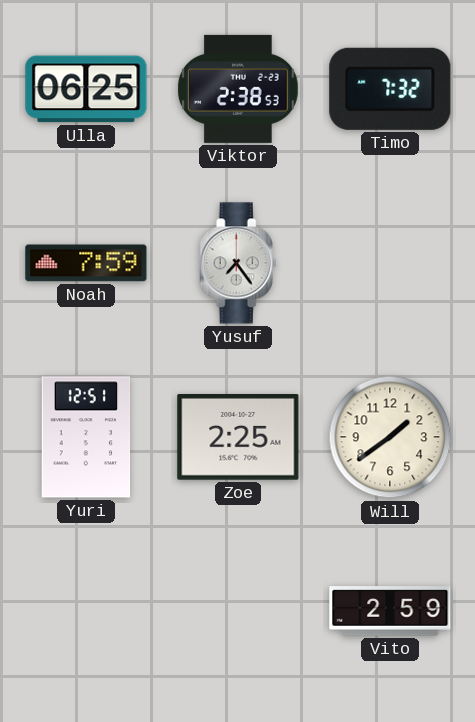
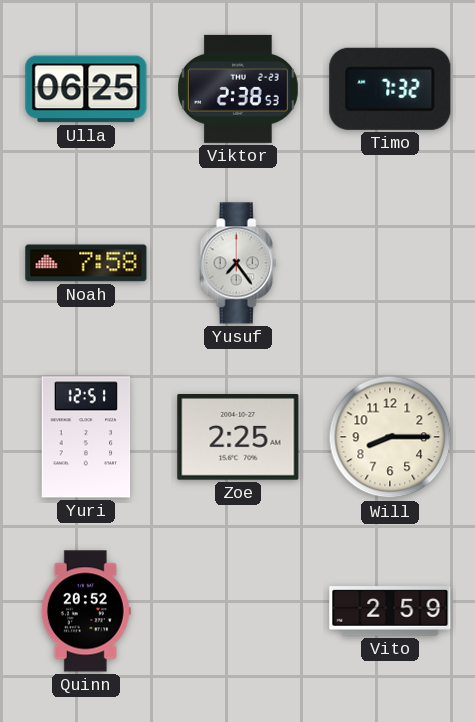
Noah: 7:59 -> 7:58
Will: 1:39 -> 8:15
Quinn: none -> 20:52
